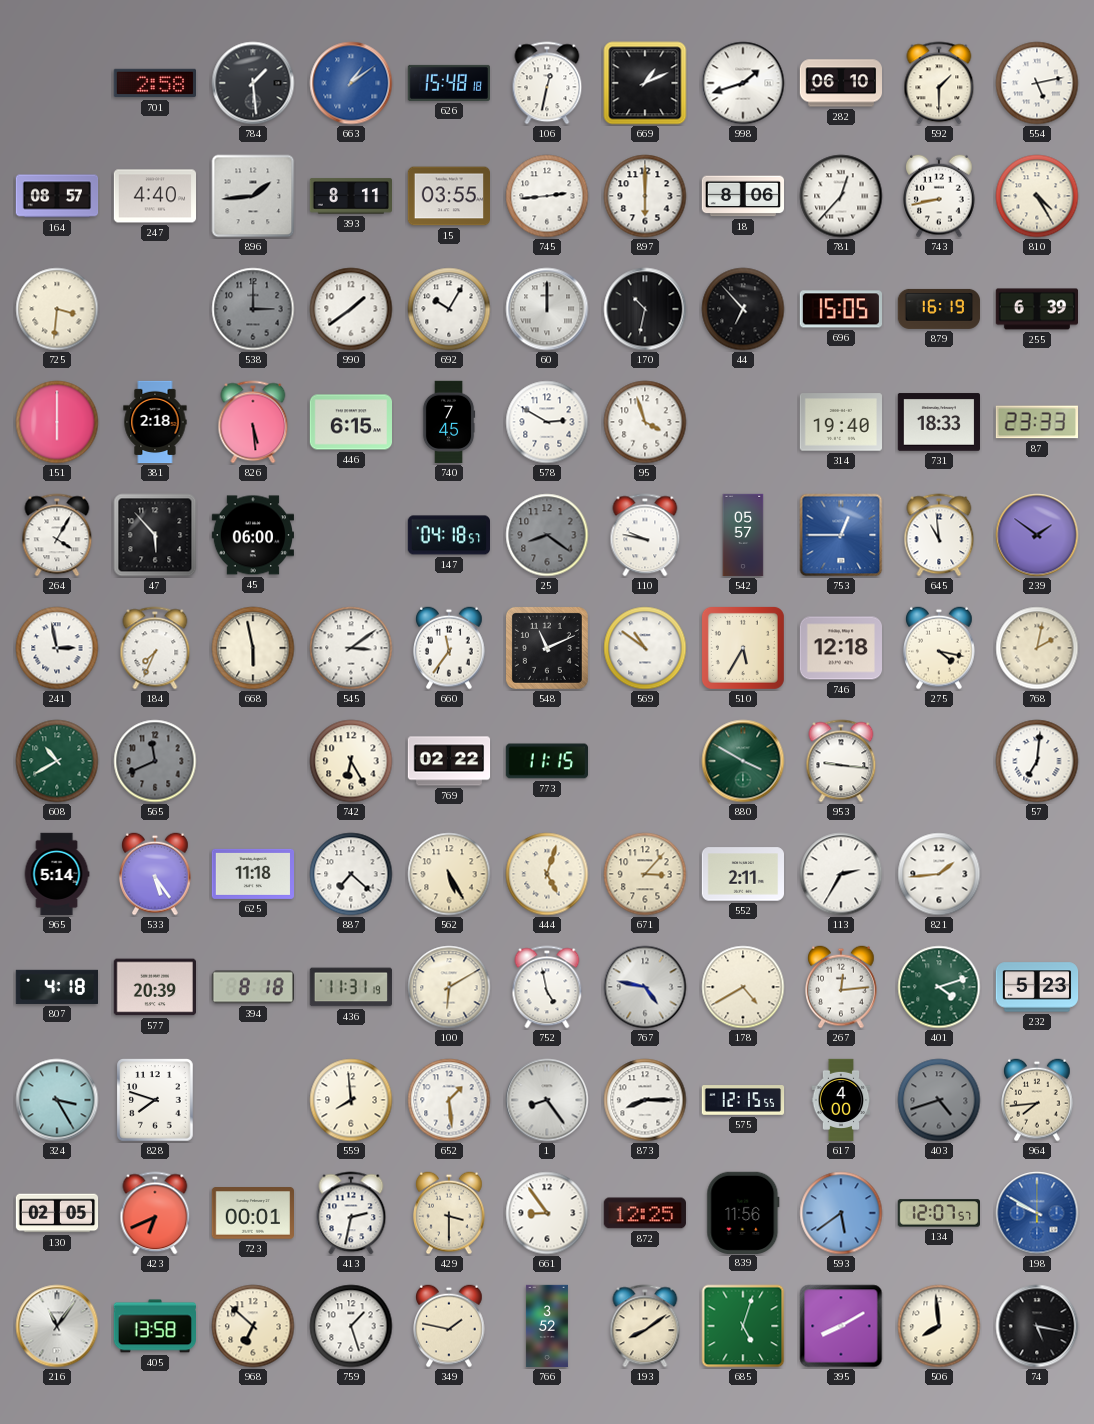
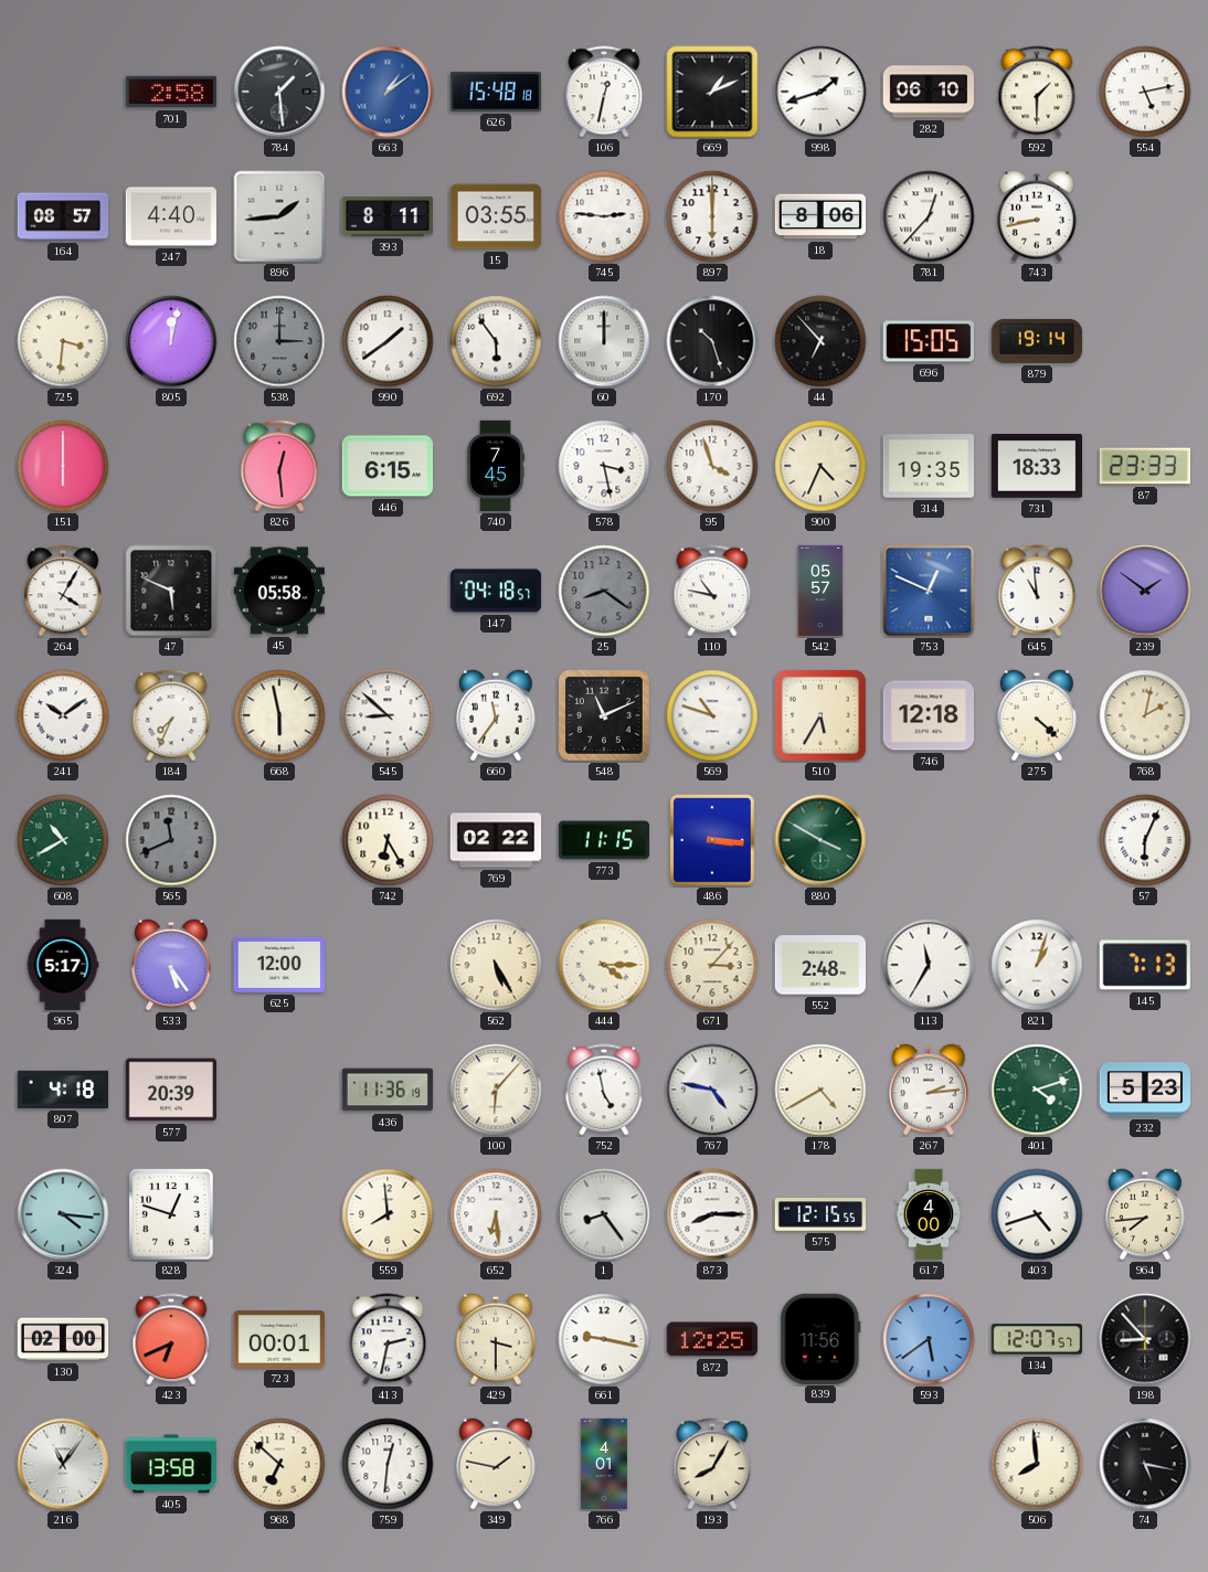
745: 2:44 -> 2:46
810: 4:25 -> none
805: none -> 12:02
692: 10:05 -> 5:54
170: 10:32 -> 10:27
879: 16:19 -> 19:14
255: 6:39 -> none
381: 2:18 -> none
826: 5:29 -> 12:29
578: 2:50 -> 3:28
900: none -> 4:34
314: 19:40 -> 19:35
47: 5:53 -> 5:49
45: 06:00 -> 05:58
110: 9:47 -> 10:47
753: 12:45 -> 12:49
241: 2:58 -> 10:09
545: 3:09 -> 8:52
569: 10:51 -> 10:48
275: 4:17 -> 4:22
486: none -> 3:16
953: 9:16 -> none
57: 7:01 -> 6:04
965: 5:14 -> 5:17
625: 11:18 -> 12:00
887: 7:22 -> none
444: 5:03 -> 4:15
552: 2:11 -> 2:48
113: 2:35 -> 11:35
821: 1:44 -> 1:03
145: none -> 7:13
394: 8:18 -> none
436: 11:31 -> 11:36
100: 6:10 -> 6:07
267: 12:14 -> 2:14
324: 3:25 -> 4:16
828: 7:48 -> 12:48
652: 1:29 -> 6:29
403 dial: grey -> white
130: 02:05 -> 02:00
661: 8:54 -> 9:17
198: 9:50 -> 8:53
198 dial: blue -> black
759: 1:27 -> 12:31
766: 3:52 -> 4:01
193: 8:09 -> 8:05
685: 5:03 -> none
395: 8:10 -> none
